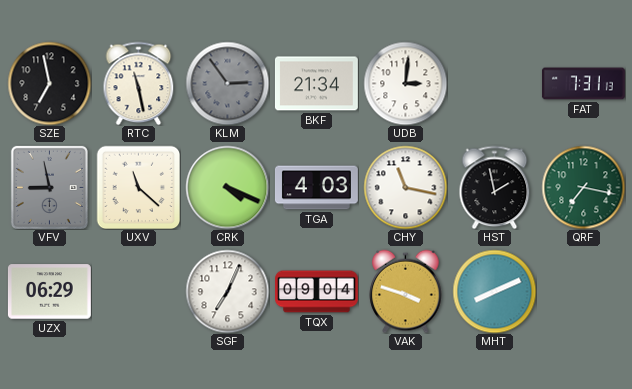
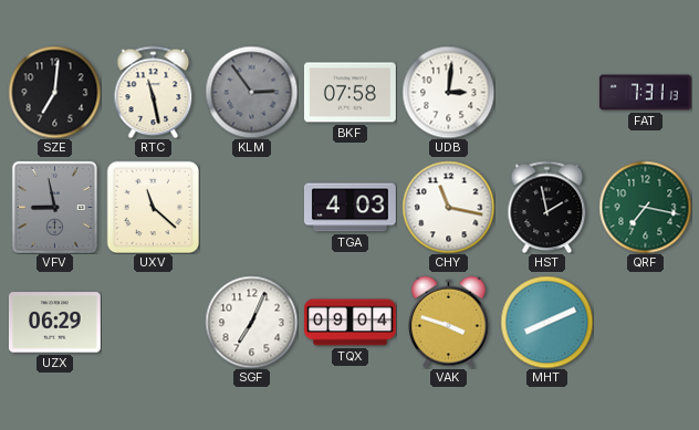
SZE: 6:58 -> 7:01
BKF: 21:34 -> 07:58
CRK: 4:19 -> none
